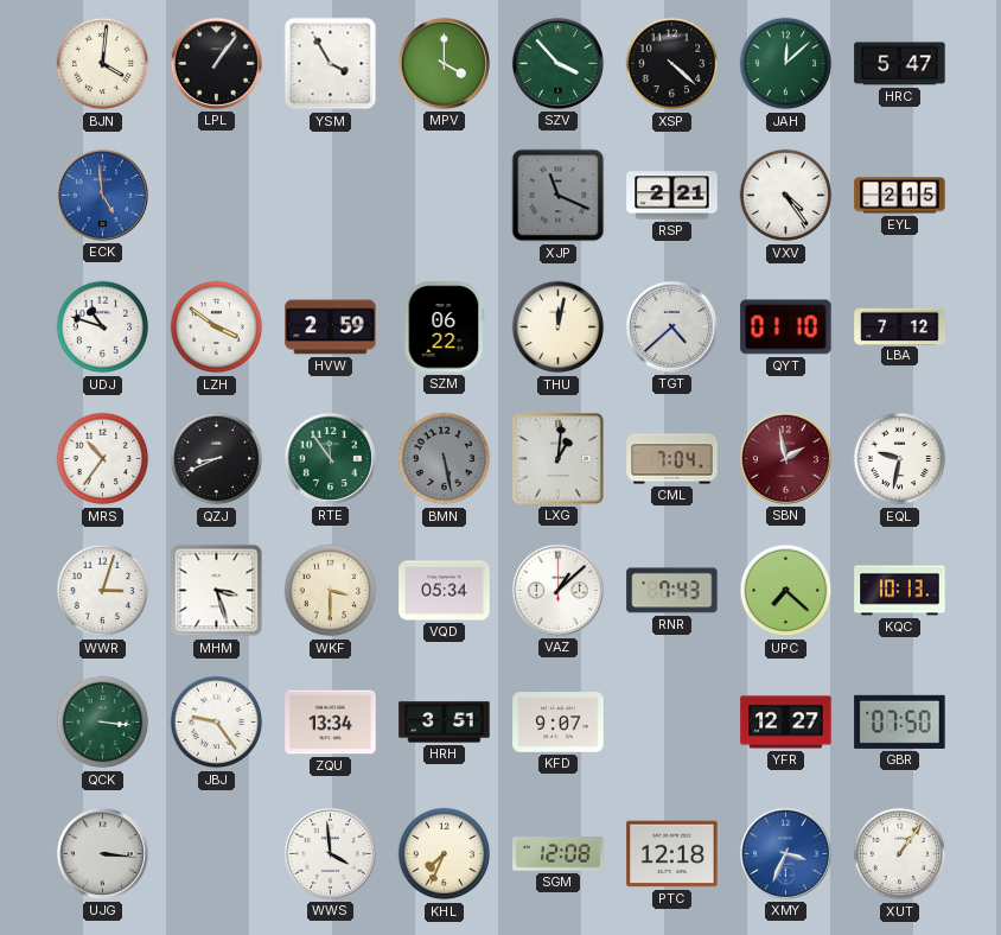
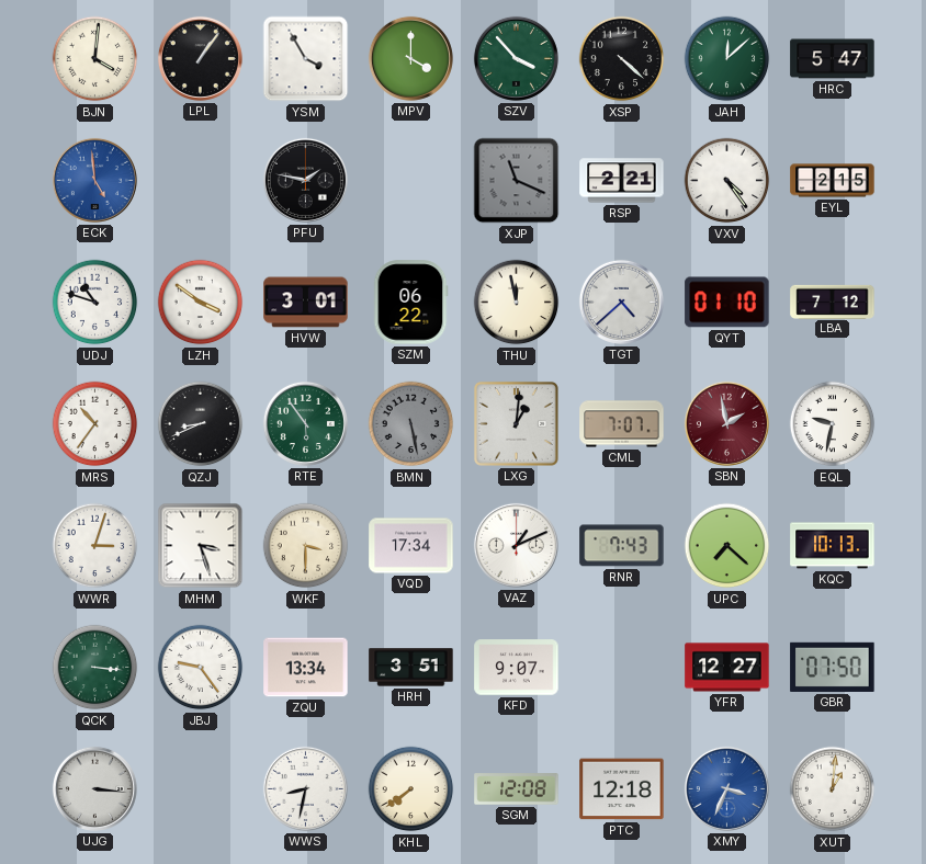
PFU: none -> 1:47
HVW: 2:59 -> 3:01
THU: 12:02 -> 11:58
RTE: 11:54 -> 5:54
CML: 7:04 -> 7:07
VQD: 05:34 -> 17:34
VAZ: 1:08 -> 1:11
WWS: 3:59 -> 8:32
KHL: 7:34 -> 7:39
XUT: 1:06 -> 1:01
